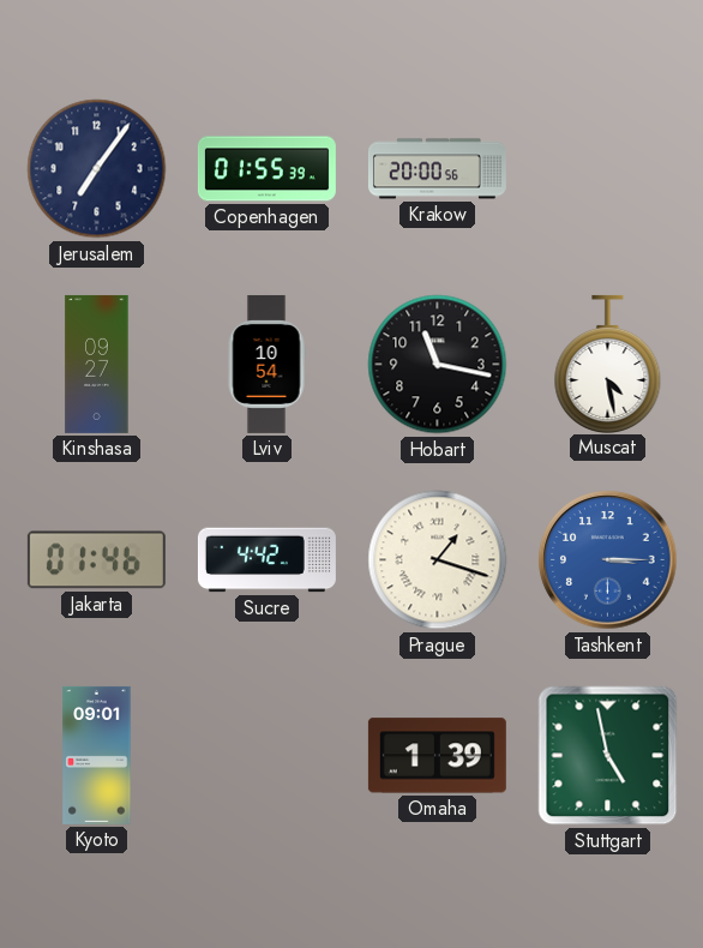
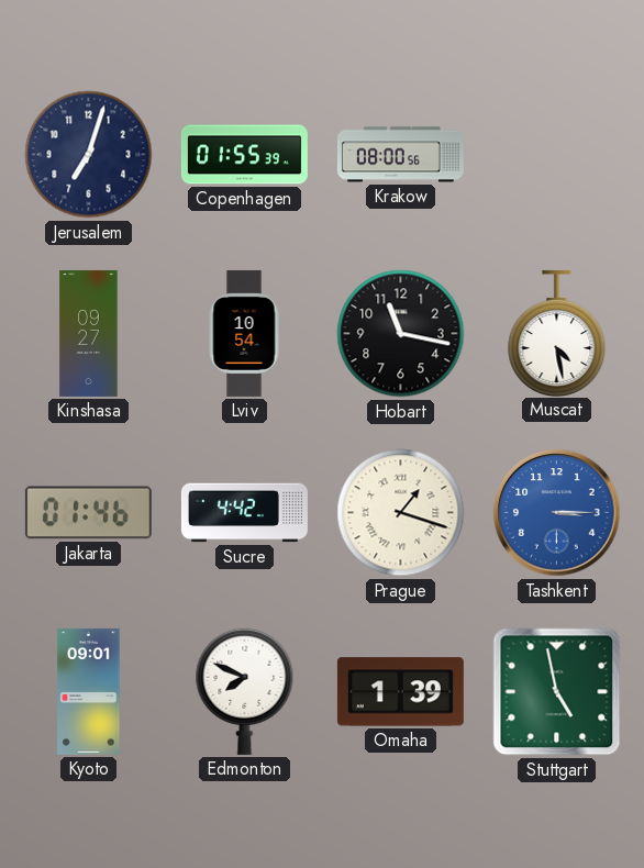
Jerusalem: 7:06 -> 7:03
Krakow: 20:00 -> 08:00
Edmonton: none -> 7:49
